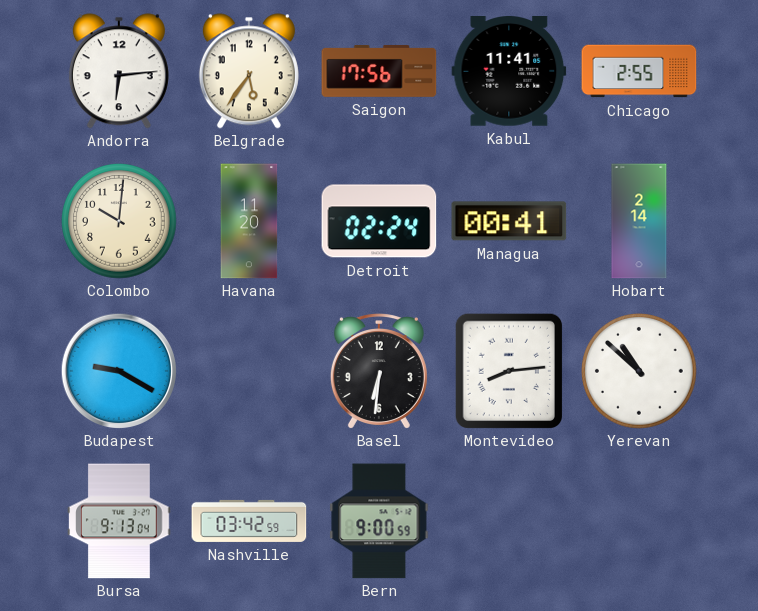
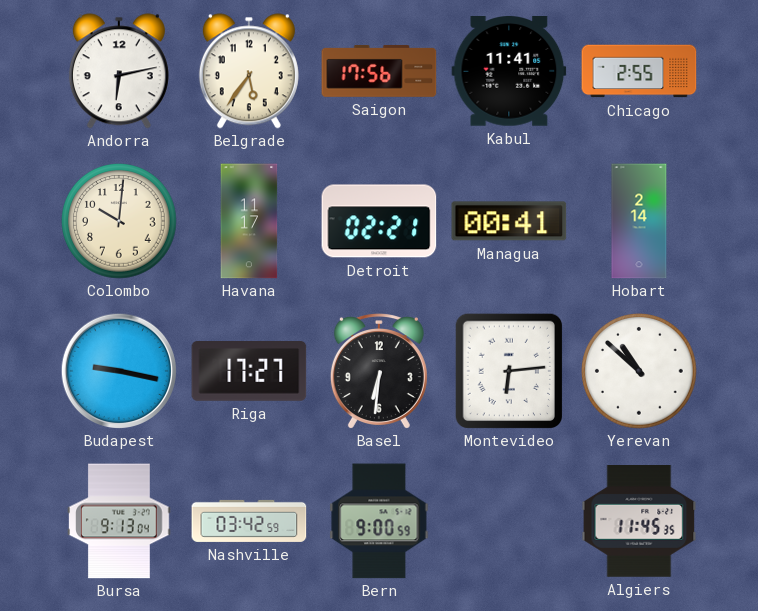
Andorra: 6:14 -> 6:13
Havana: 11:20 -> 11:17
Detroit: 02:24 -> 02:21
Budapest: 9:20 -> 9:17
Riga: none -> 17:27
Montevideo: 8:14 -> 6:14
Algiers: none -> 11:45
